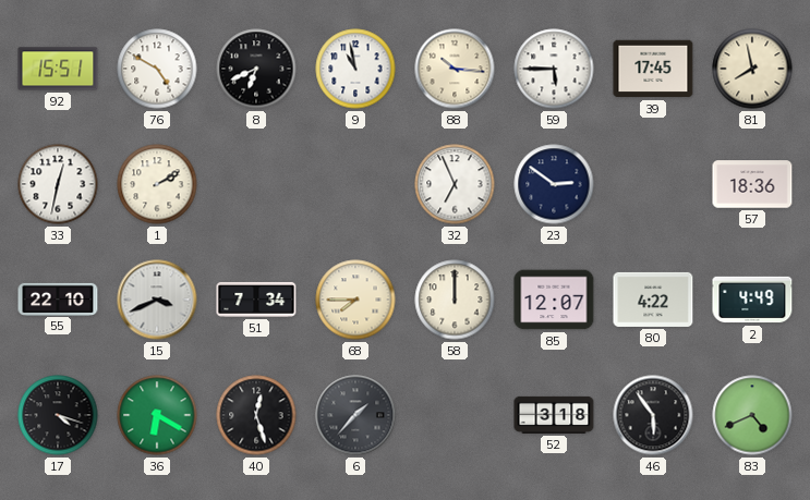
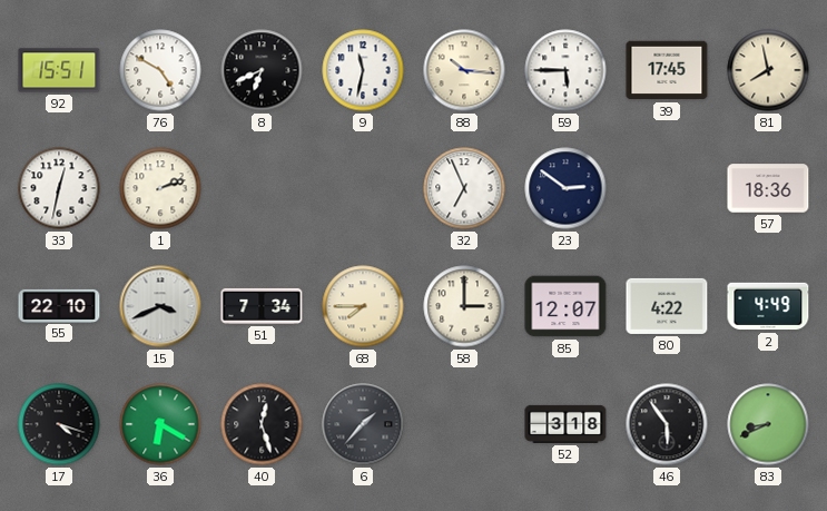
9: 10:58 -> 11:32
1: 2:10 -> 2:12
58: 12:00 -> 3:00
83: 4:41 -> 8:41
